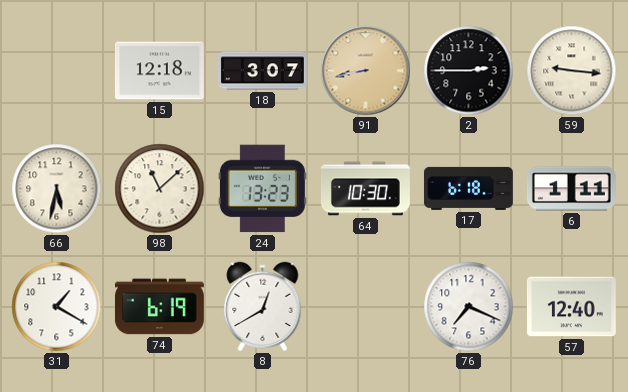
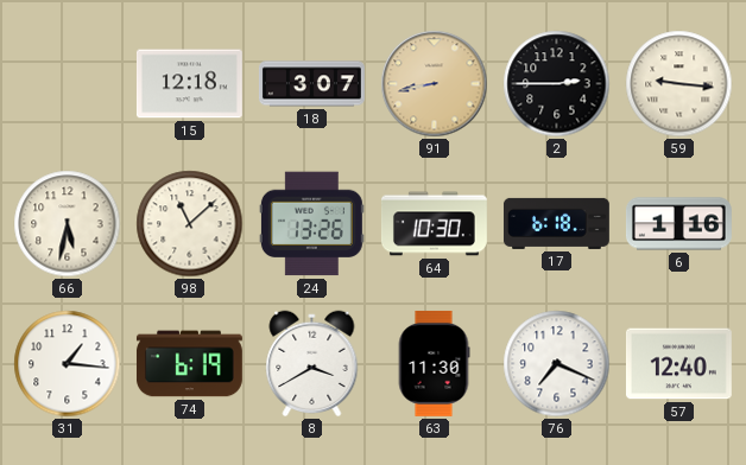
24: 13:23 -> 13:26
6: 1:11 -> 1:16
31: 1:20 -> 1:16
8: 12:40 -> 3:40
63: none -> 11:30
